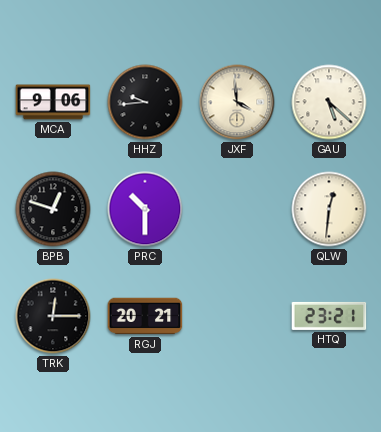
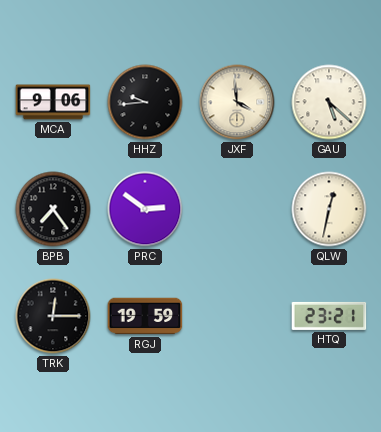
BPB: 12:48 -> 7:24
PRC: 10:30 -> 2:51
QLW: 12:31 -> 12:32
RGJ: 20:21 -> 19:59
